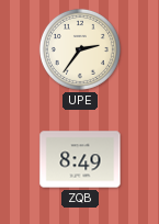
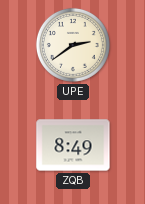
UPE: 2:36 -> 2:39
